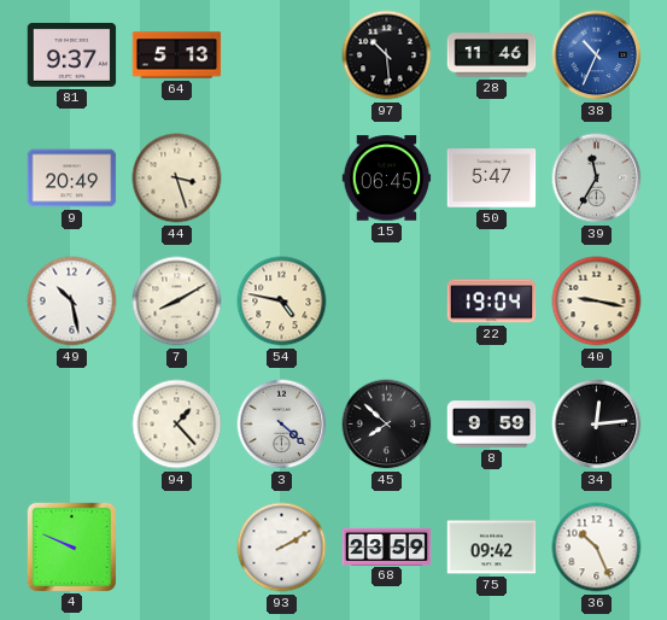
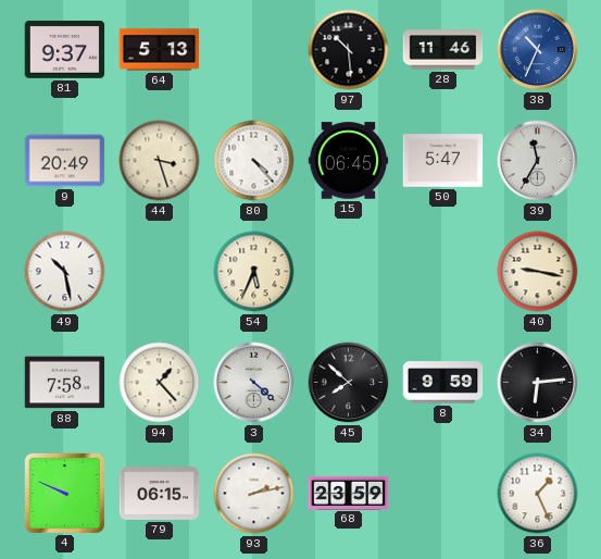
80: none -> 4:23
7: 8:10 -> none
54: 4:47 -> 5:34
22: 19:04 -> none
88: none -> 7:58
34: 12:14 -> 6:14
79: none -> 06:15
93: 2:10 -> 2:13
75: 09:42 -> none
36: 10:26 -> 1:26
